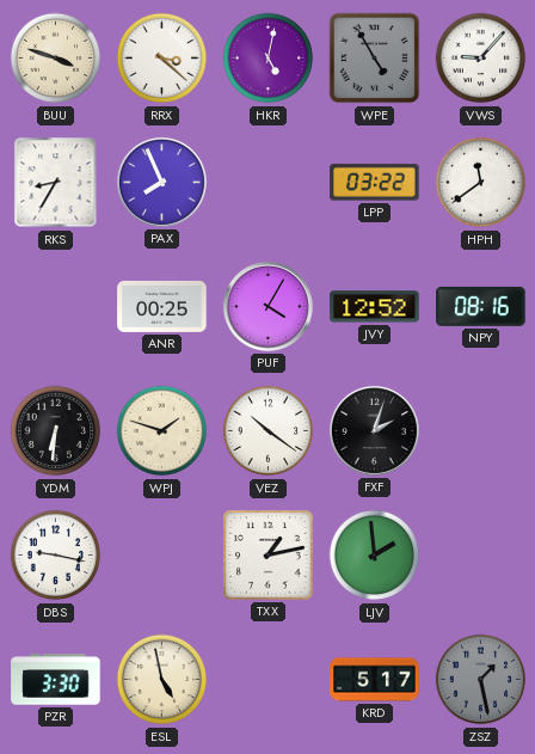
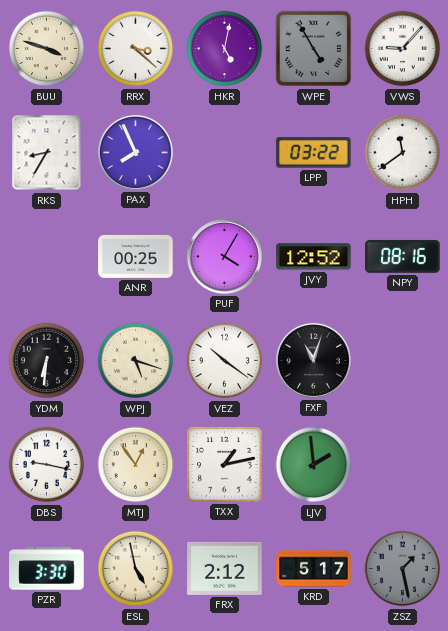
WPJ: 1:48 -> 5:18
FXF: 2:03 -> 11:03
MTJ: none -> 12:54
FRX: none -> 2:12
